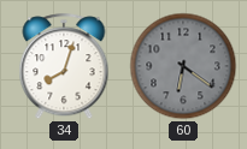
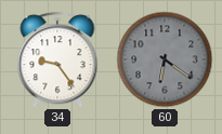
34: 8:03 -> 9:24
